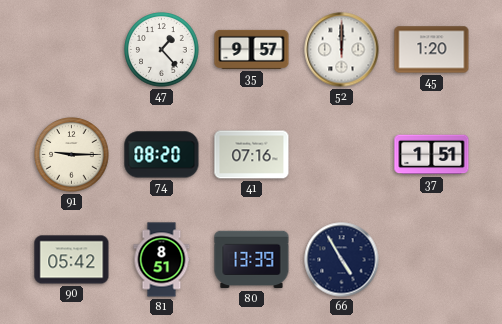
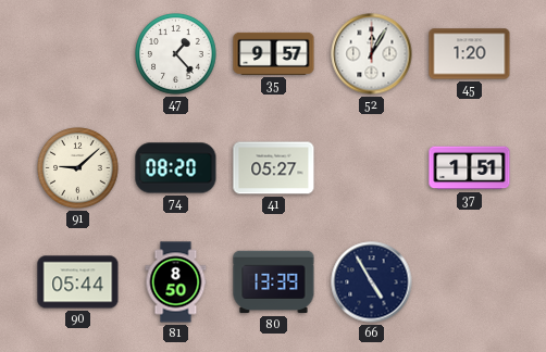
52: 12:00 -> 12:05
91: 9:15 -> 9:08
41: 07:16 -> 05:27
90: 05:42 -> 05:44
81: 8:51 -> 8:50
